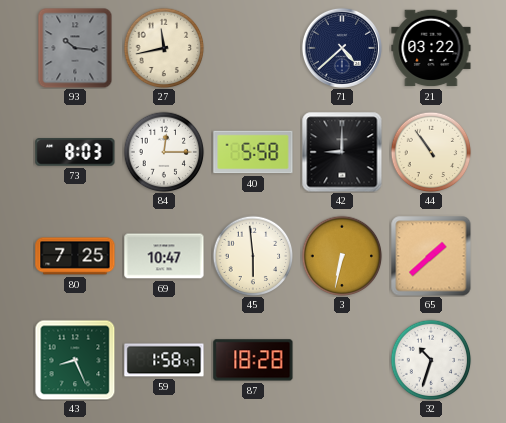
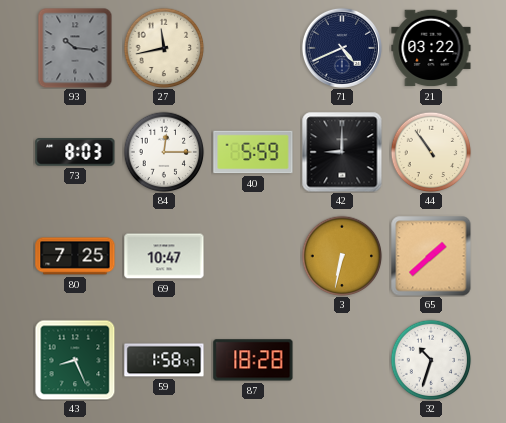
71: 4:38 -> 4:41
40: 5:58 -> 5:59
45: 5:59 -> none
